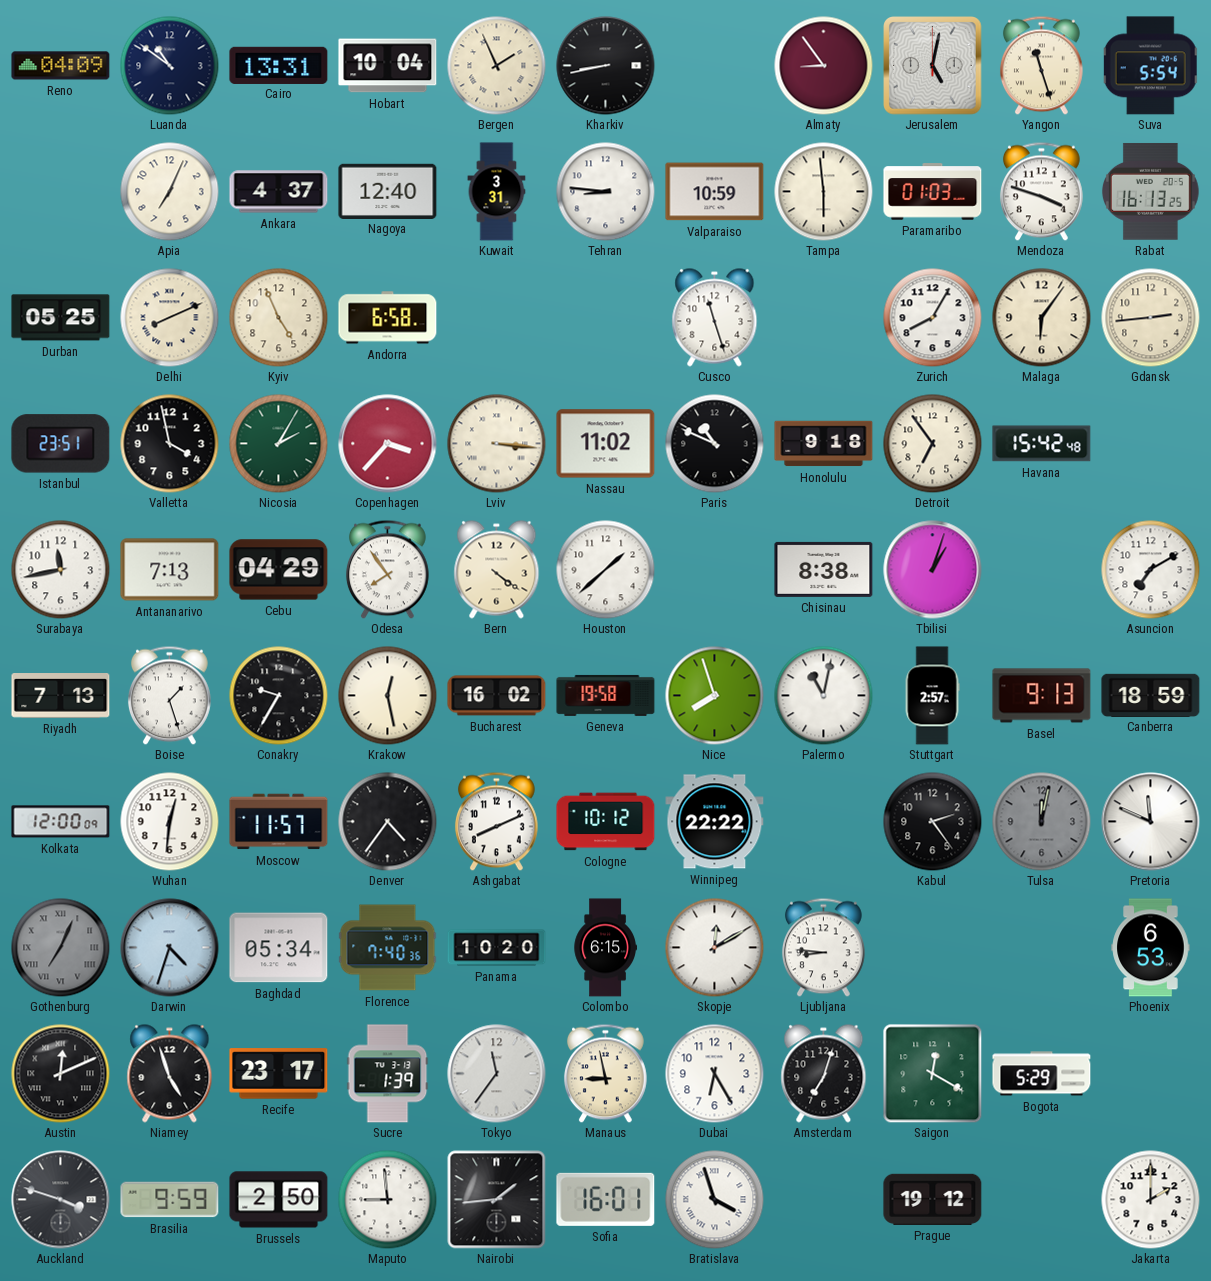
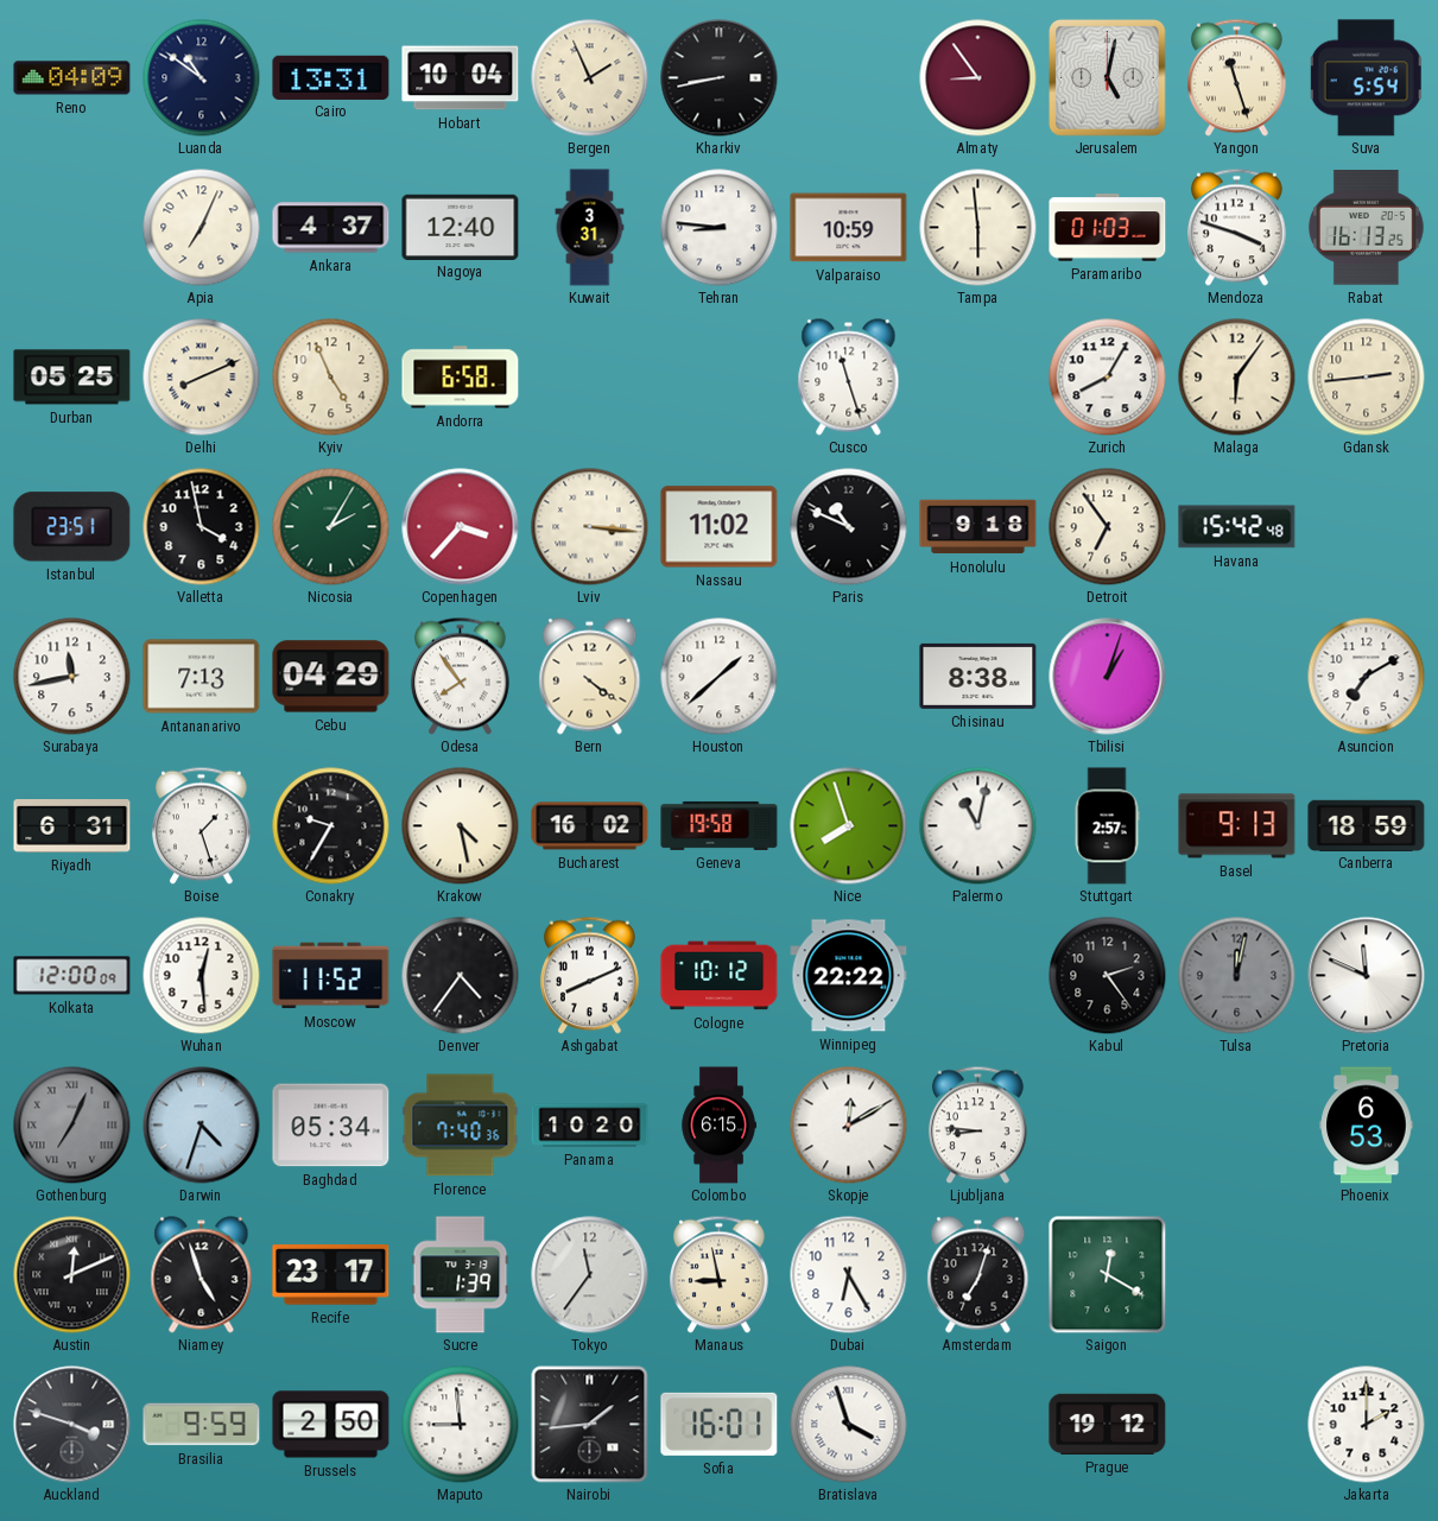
Riyadh: 7:13 -> 6:31
Krakow: 12:28 -> 4:28
Wuhan: 12:31 -> 12:29
Moscow: 11:57 -> 11:52
Bogota: 5:29 -> none
